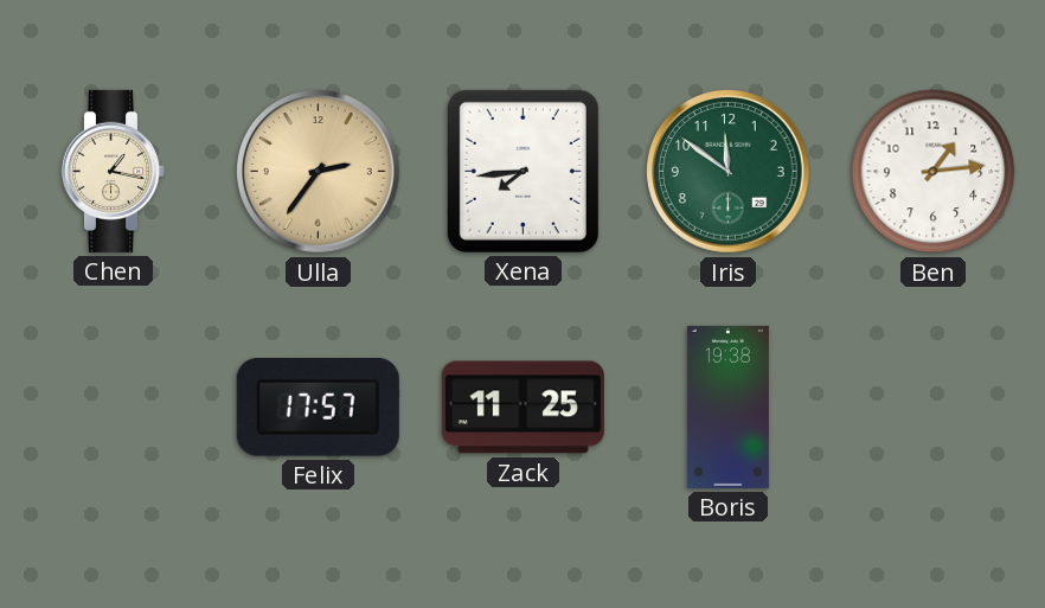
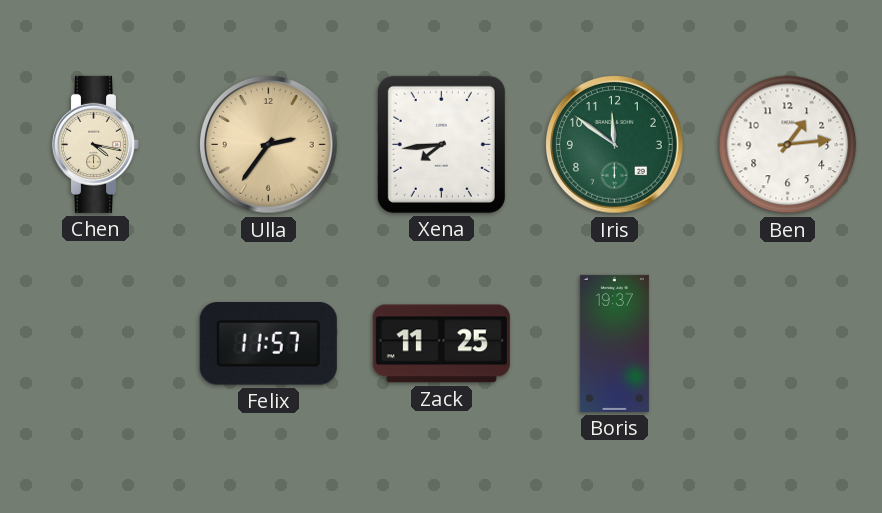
Chen: 1:17 -> 4:17
Felix: 17:57 -> 11:57
Boris: 19:38 -> 19:37
